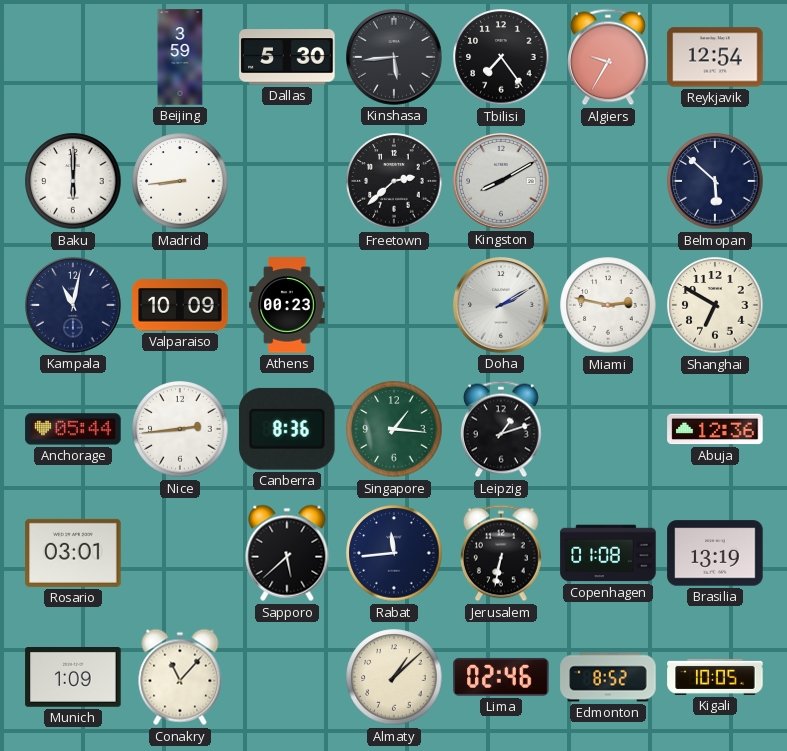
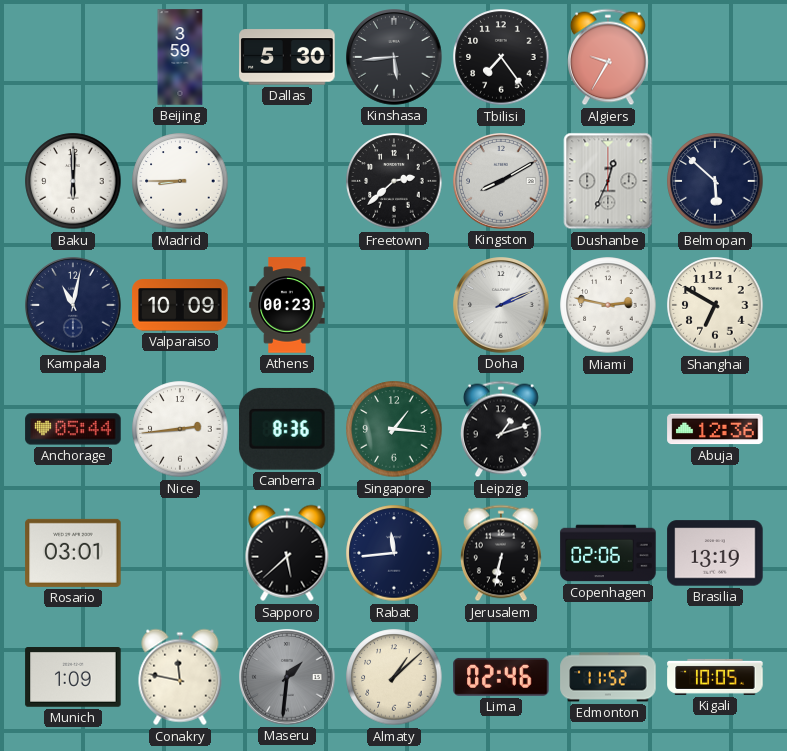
Reykjavik: 12:54 -> none
Madrid: 8:44 -> 8:45
Dushanbe: none -> 12:34
Doha: 2:10 -> 2:11
Copenhagen: 01:08 -> 02:06
Conakry: 11:07 -> 11:47
Maseru: none -> 1:31
Edmonton: 8:52 -> 11:52
